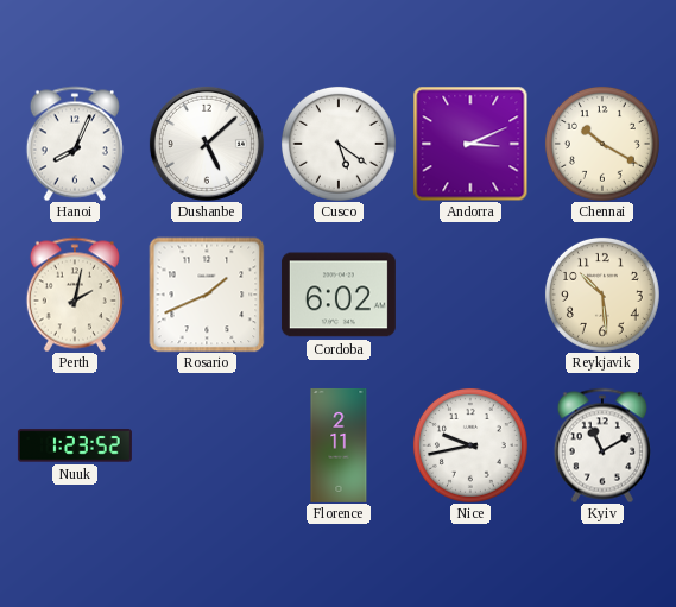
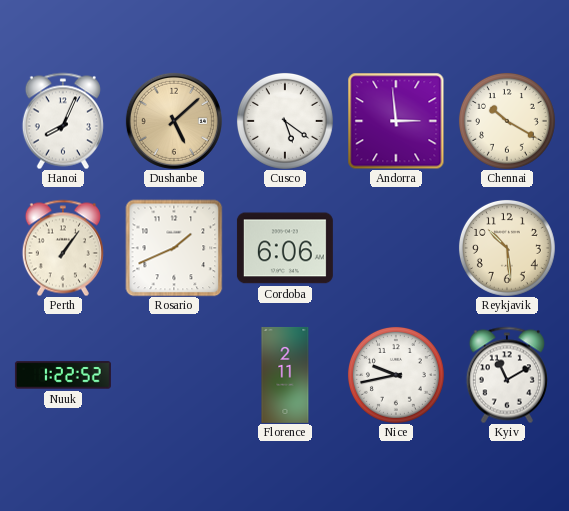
Dushanbe dial: white -> champagne
Andorra: 3:11 -> 2:59
Perth: 2:02 -> 1:06
Cordoba: 6:02 -> 6:06
Nuuk: 1:23 -> 1:22
